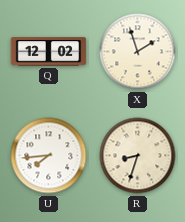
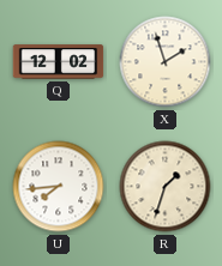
R: 8:33 -> 1:33
